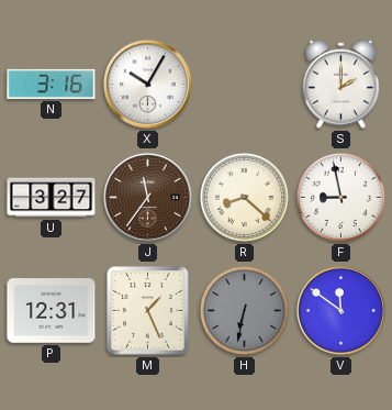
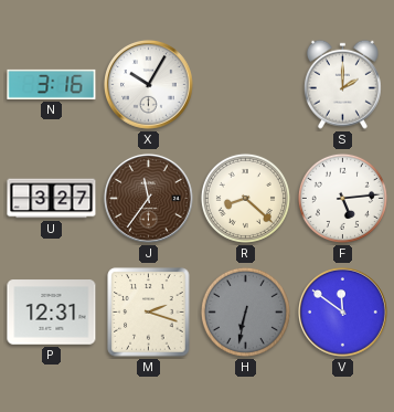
F: 8:58 -> 5:14
M: 1:26 -> 2:18
